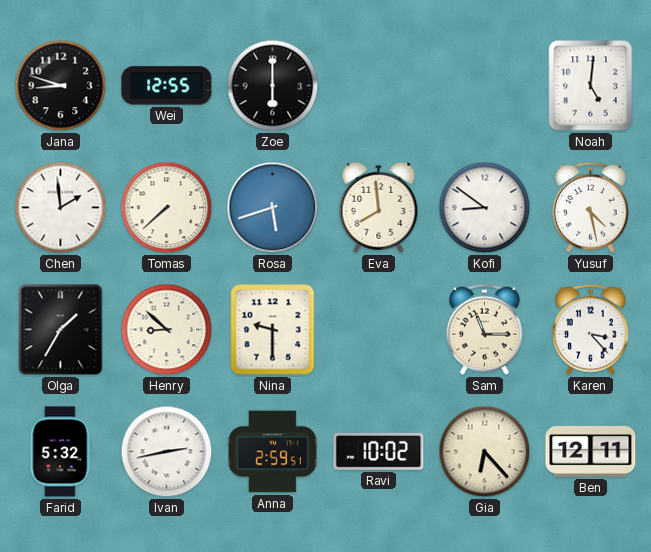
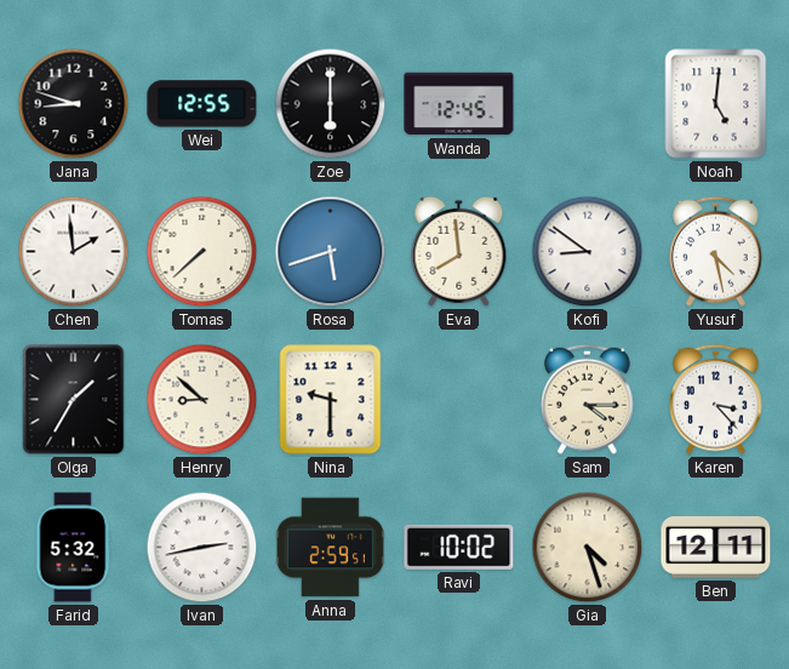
Wanda: none -> 12:45
Sam: 11:15 -> 4:15
Gia: 6:23 -> 4:27
